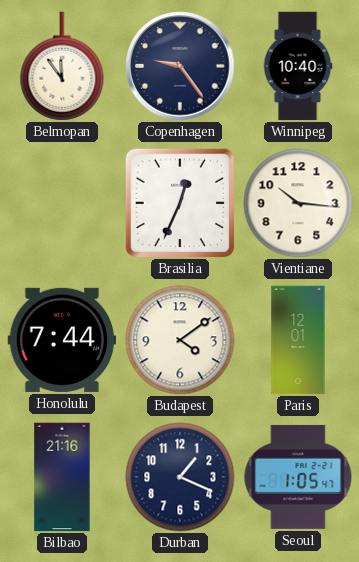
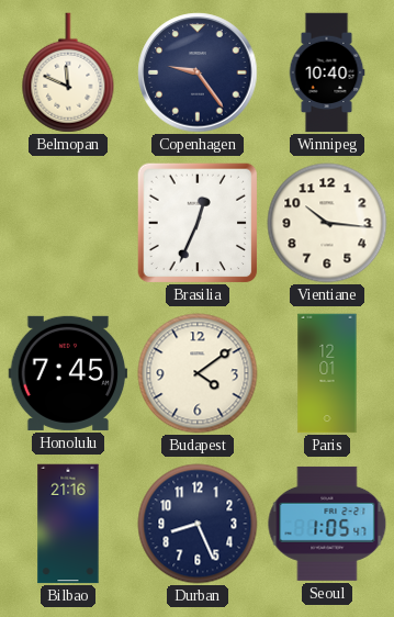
Belmopan: 11:54 -> 11:49
Honolulu: 7:44 -> 7:45
Durban: 1:19 -> 8:26
